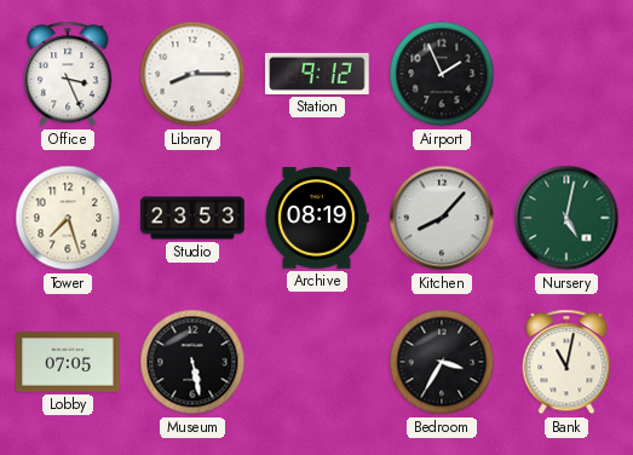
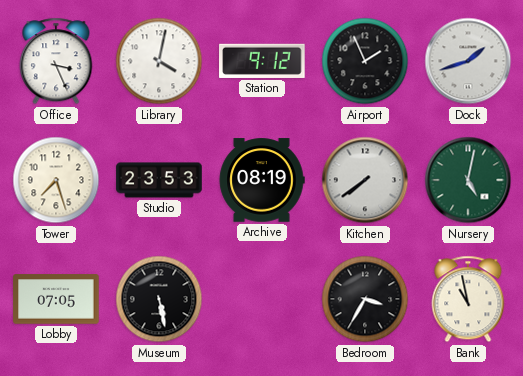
Library: 8:15 -> 4:02
Dock: none -> 1:42
Kitchen: 8:07 -> 7:39
Bank: 11:02 -> 10:58
